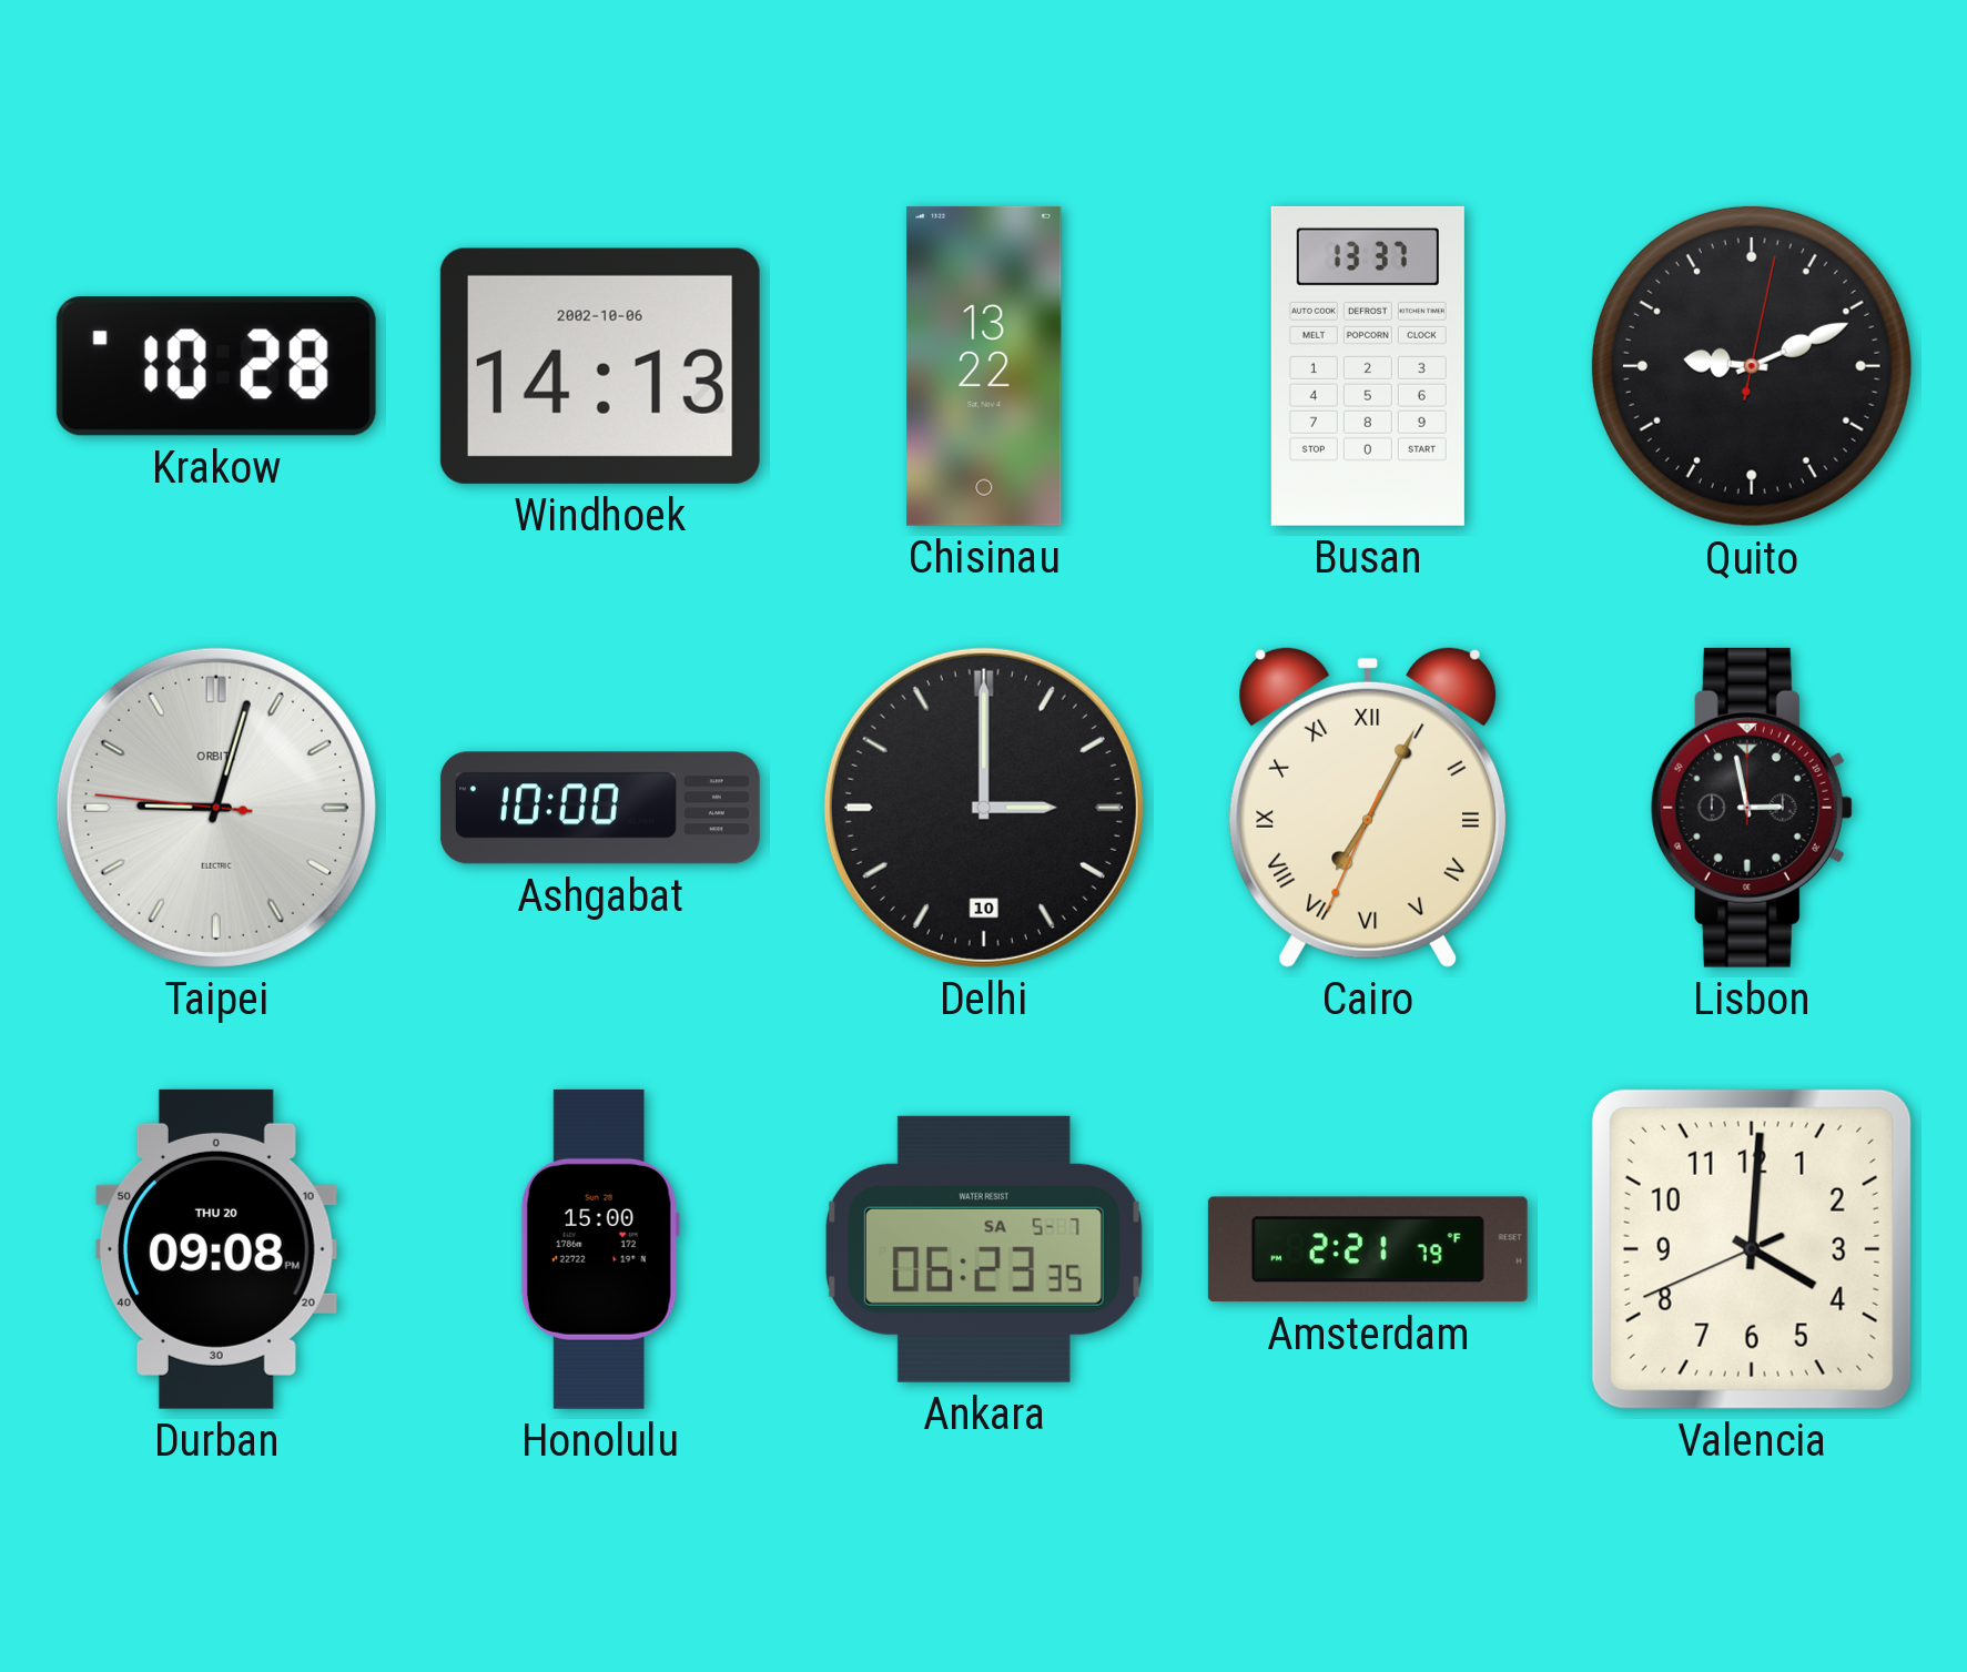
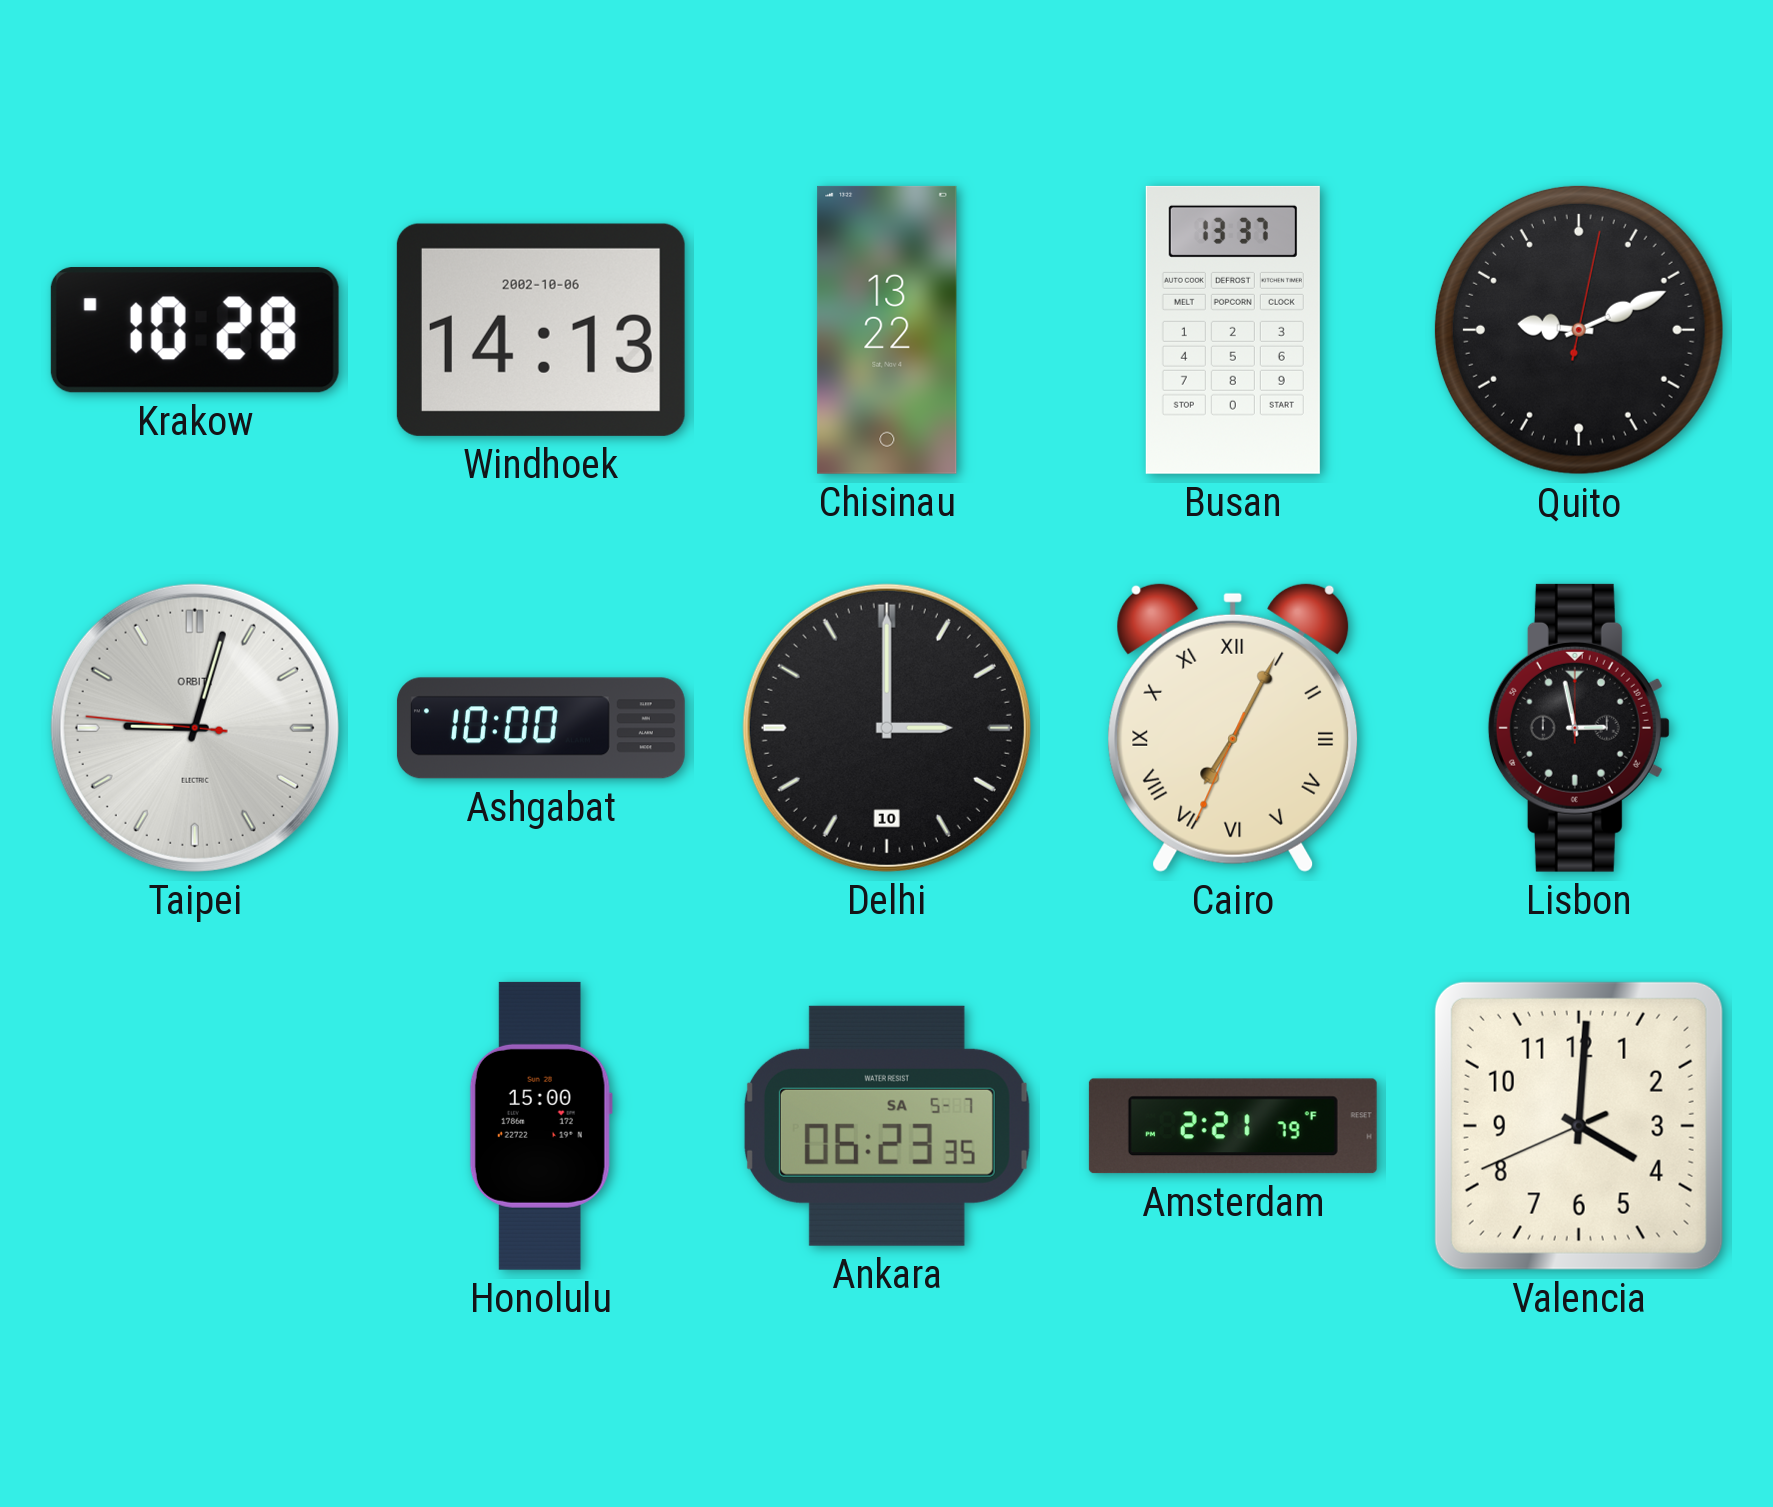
Durban: 09:08 -> none
